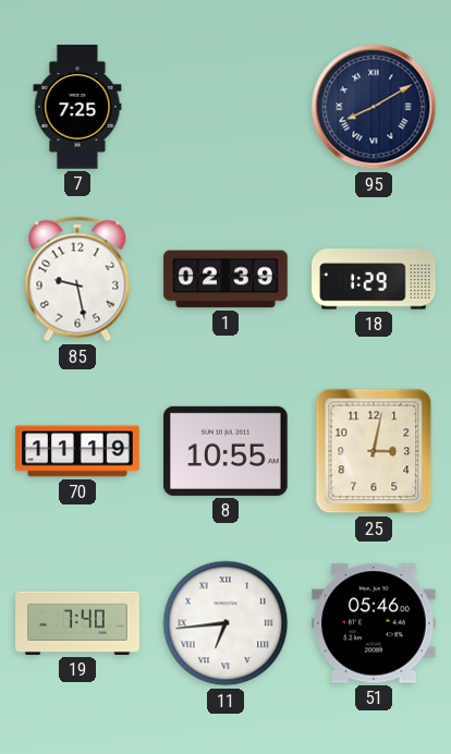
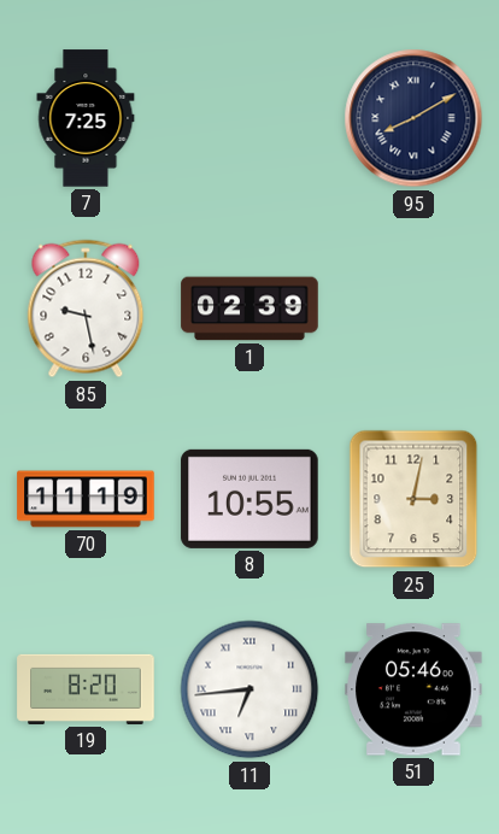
18: 1:29 -> none
19: 7:40 -> 8:20
